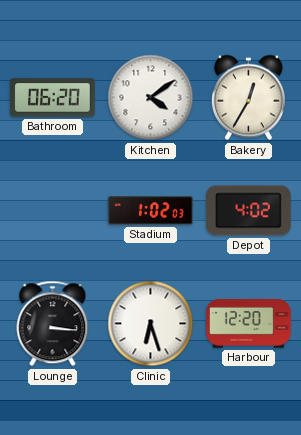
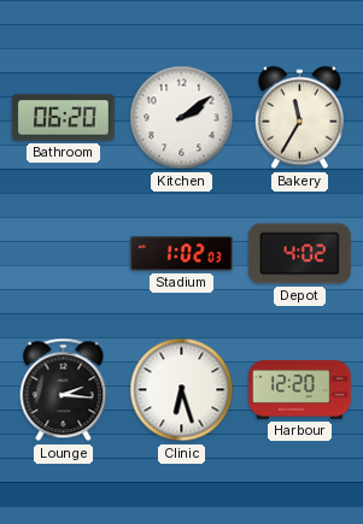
Kitchen: 4:09 -> 2:09
Bakery: 12:35 -> 11:35
Lounge: 3:16 -> 2:16
